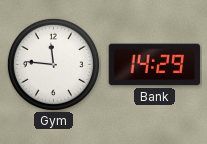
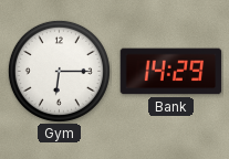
Gym: 11:46 -> 6:15
